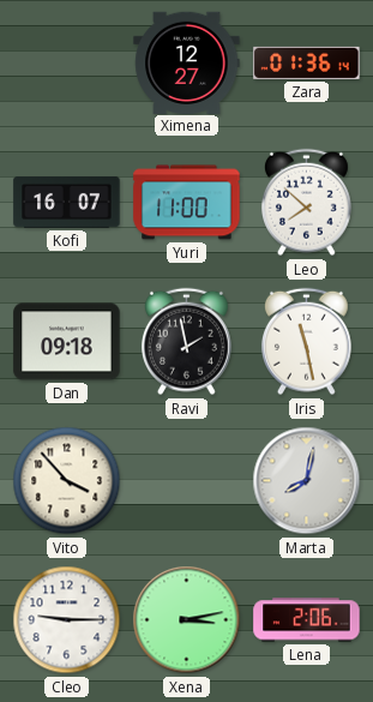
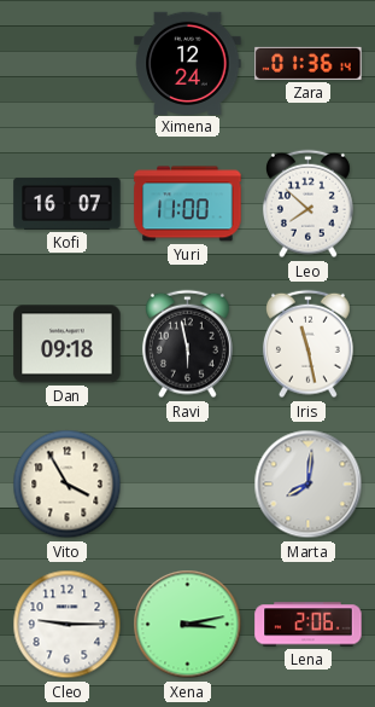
Ximena: 12:27 -> 12:24
Ravi: 1:58 -> 5:58
Vito: 3:53 -> 3:55
Marta: 8:02 -> 8:01
